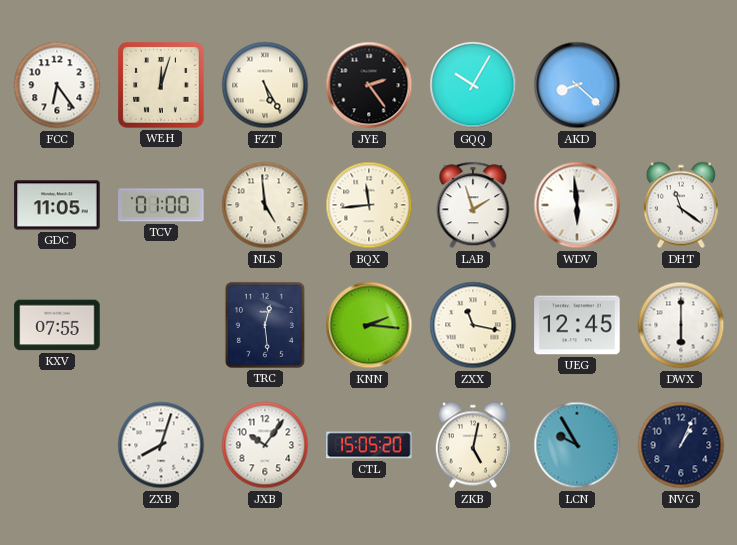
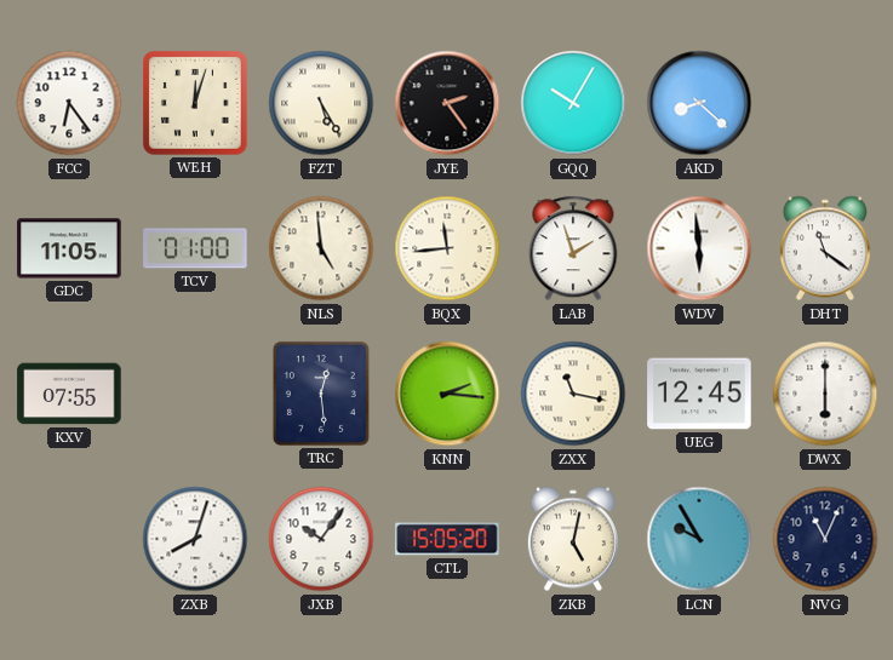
NVG: 1:04 -> 11:04
